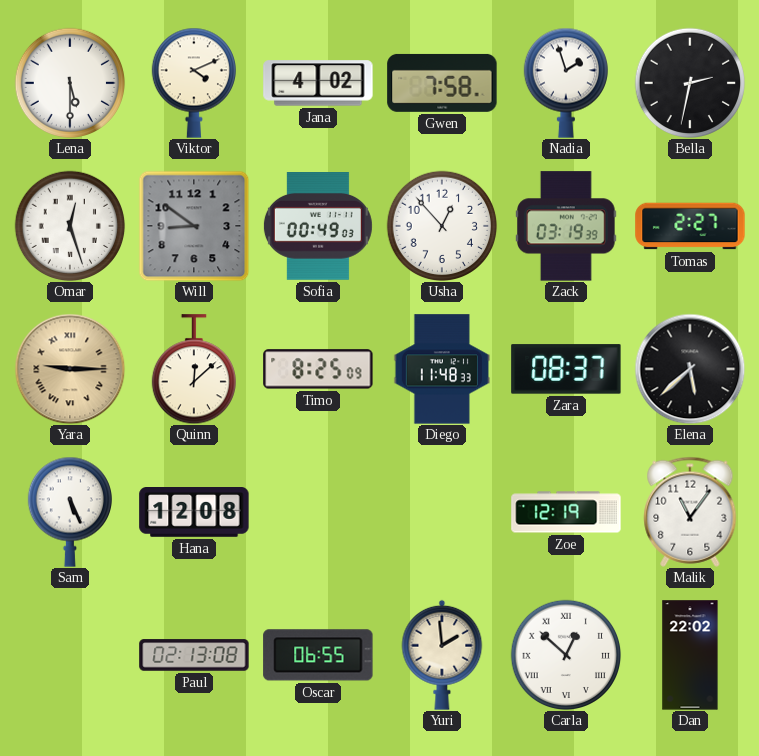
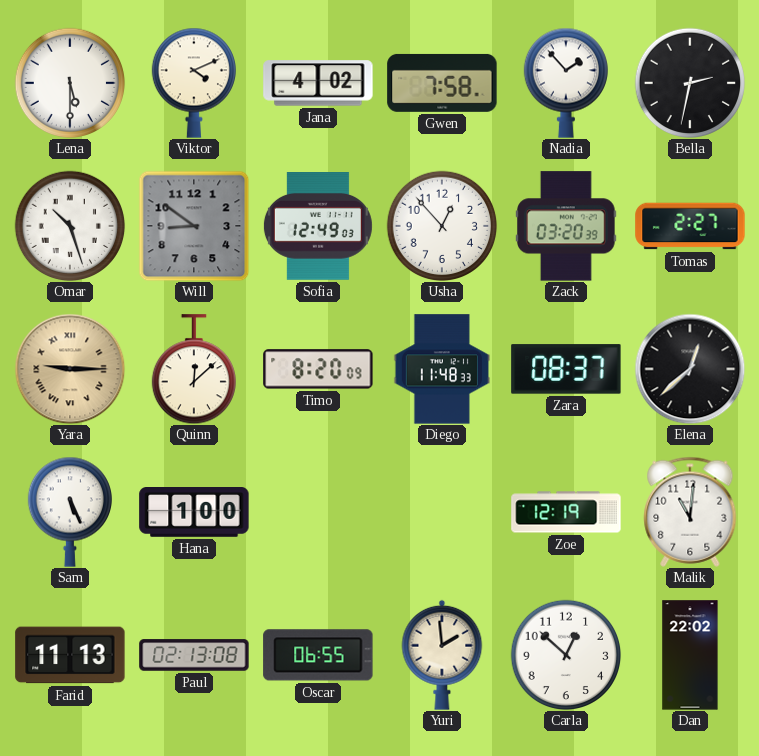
Nadia: 1:57 -> 1:53
Omar: 12:27 -> 10:27
Sofia: 00:49 -> 12:49
Zack: 03:19 -> 03:20
Timo: 8:25 -> 8:20
Elena: 5:38 -> 12:38
Hana: 12:08 -> 1:00
Malik: 11:06 -> 11:01
Farid: none -> 11:13
Carla numerals: Roman -> Arabic
